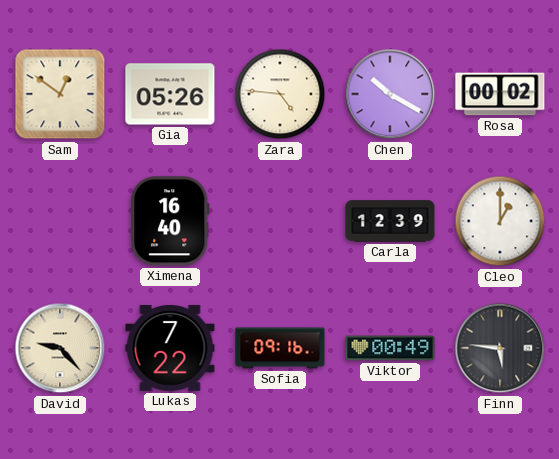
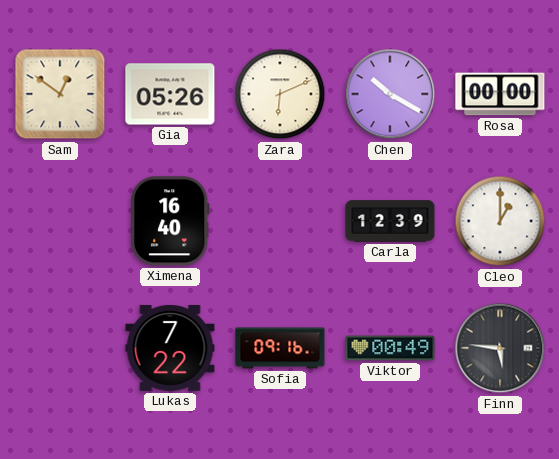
Zara: 4:46 -> 6:11
Rosa: 00:02 -> 00:00
David: 9:23 -> none
